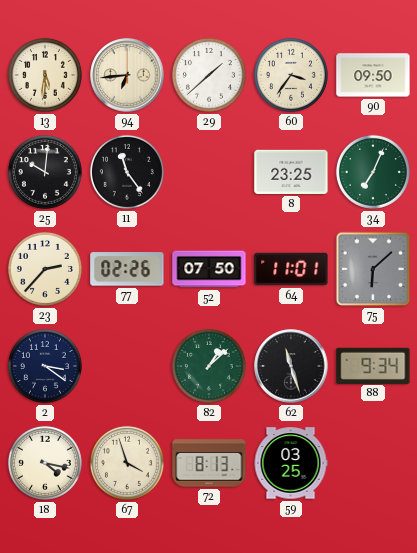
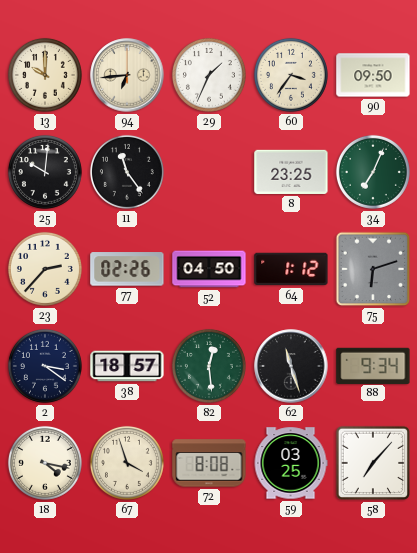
13: 5:31 -> 10:00
29: 1:38 -> 1:34
52: 07:50 -> 04:50
64: 11:01 -> 1:12
75: 6:08 -> 6:12
38: none -> 18:57
82: 1:08 -> 12:29
72: 8:13 -> 8:08
58: none -> 7:07
